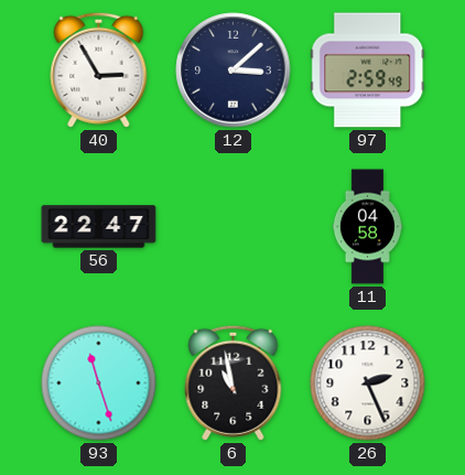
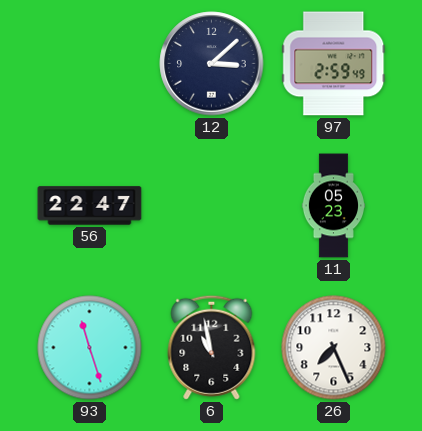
40: 2:55 -> none
11: 04:58 -> 05:23
26: 2:26 -> 7:26
